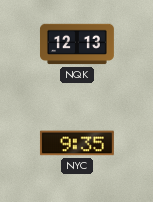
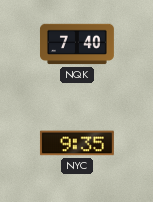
NQK: 12:13 -> 7:40
